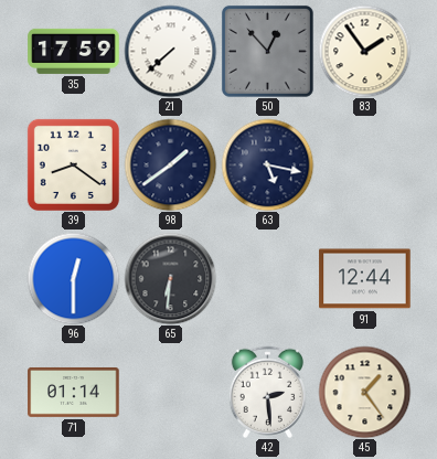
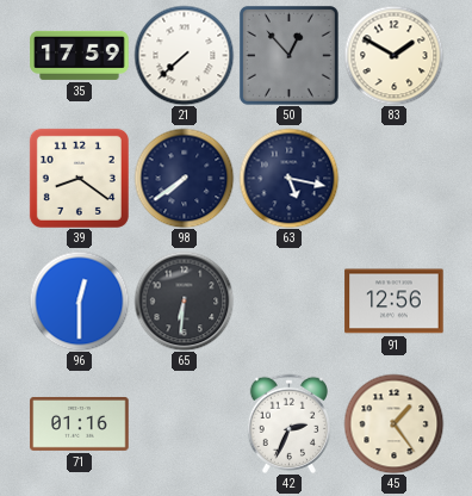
83: 1:54 -> 1:50
98: 1:39 -> 7:39
91: 12:44 -> 12:56
71: 01:14 -> 01:16
42: 2:29 -> 2:34
